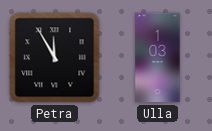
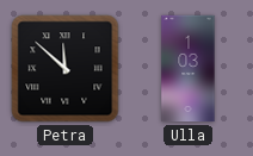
Petra: 11:55 -> 11:52
